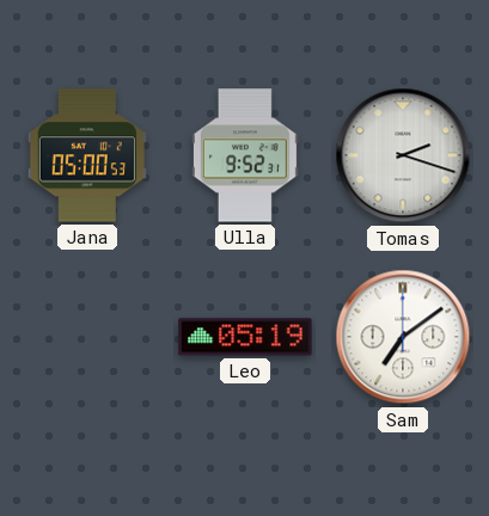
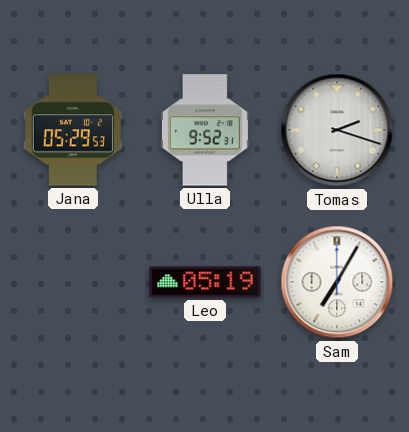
Jana: 05:00 -> 05:29
Sam: 7:09 -> 7:05
